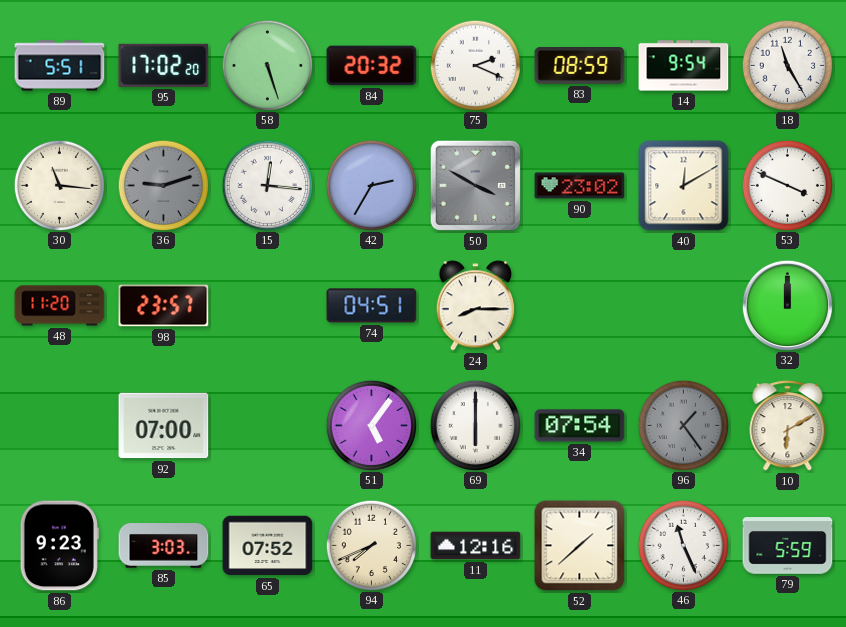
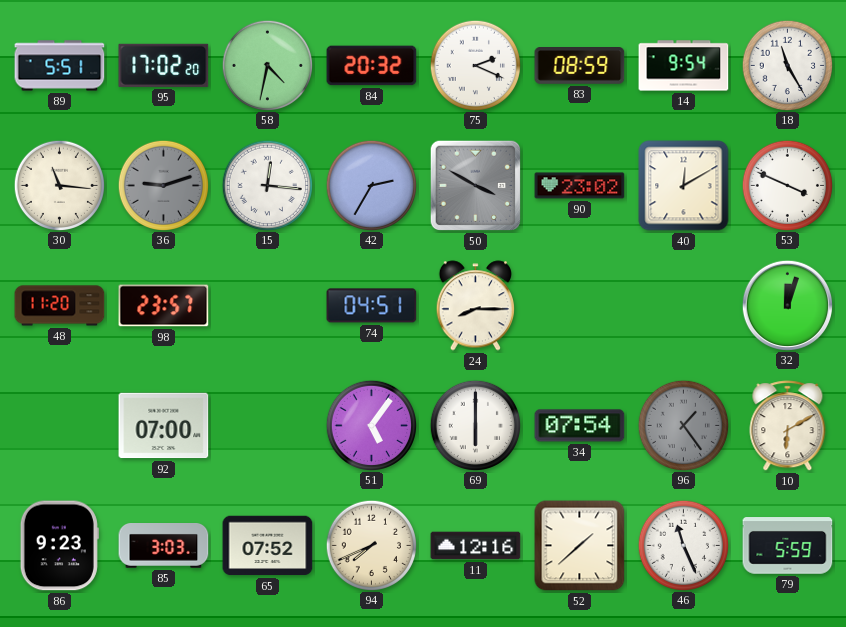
58: 5:27 -> 4:32
32: 12:00 -> 12:03
